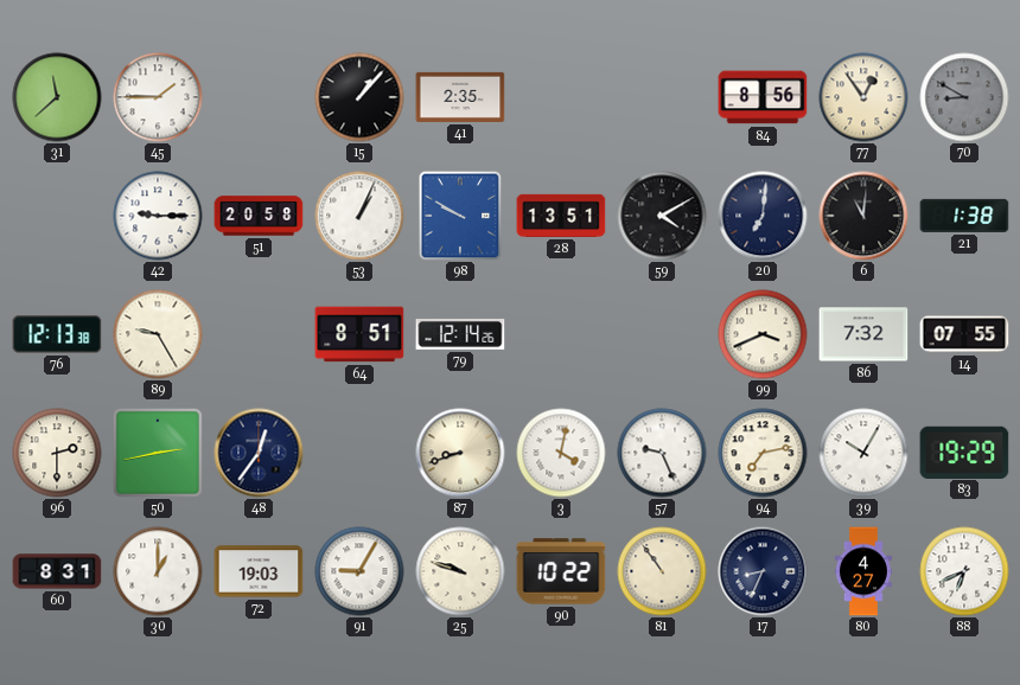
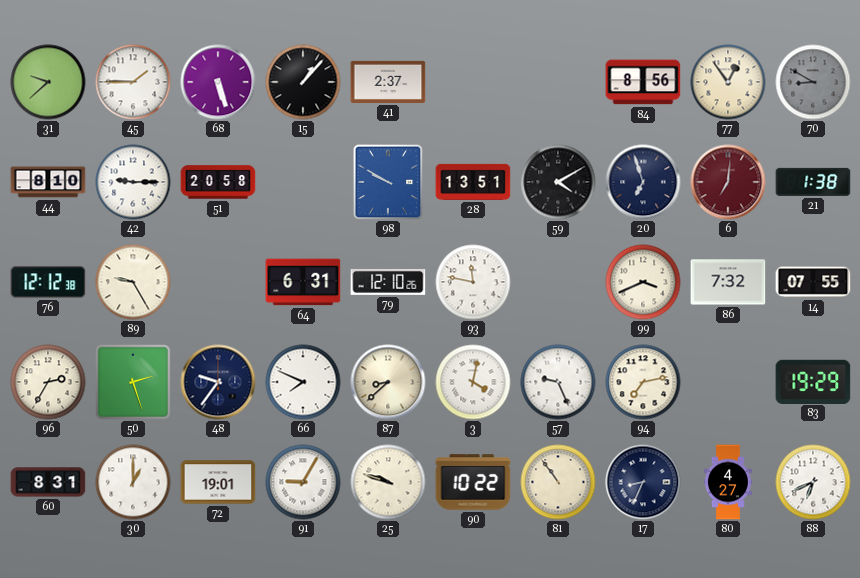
31: 11:38 -> 9:38
68: none -> 5:27
41: 2:35 -> 2:37
44: none -> 8:10
53: 1:04 -> none
20: 7:01 -> 6:57
6: 11:01 -> 7:01
6 dial: black -> burgundy
76: 12:13 -> 12:12
64: 8:51 -> 6:31
79: 12:14 -> 12:10
93: none -> 11:47
96: 2:30 -> 2:35
50: 2:43 -> 2:27
48: 12:36 -> 9:36
66: none -> 7:49
87: 8:42 -> 8:38
39: 10:05 -> none
72: 19:03 -> 19:01
